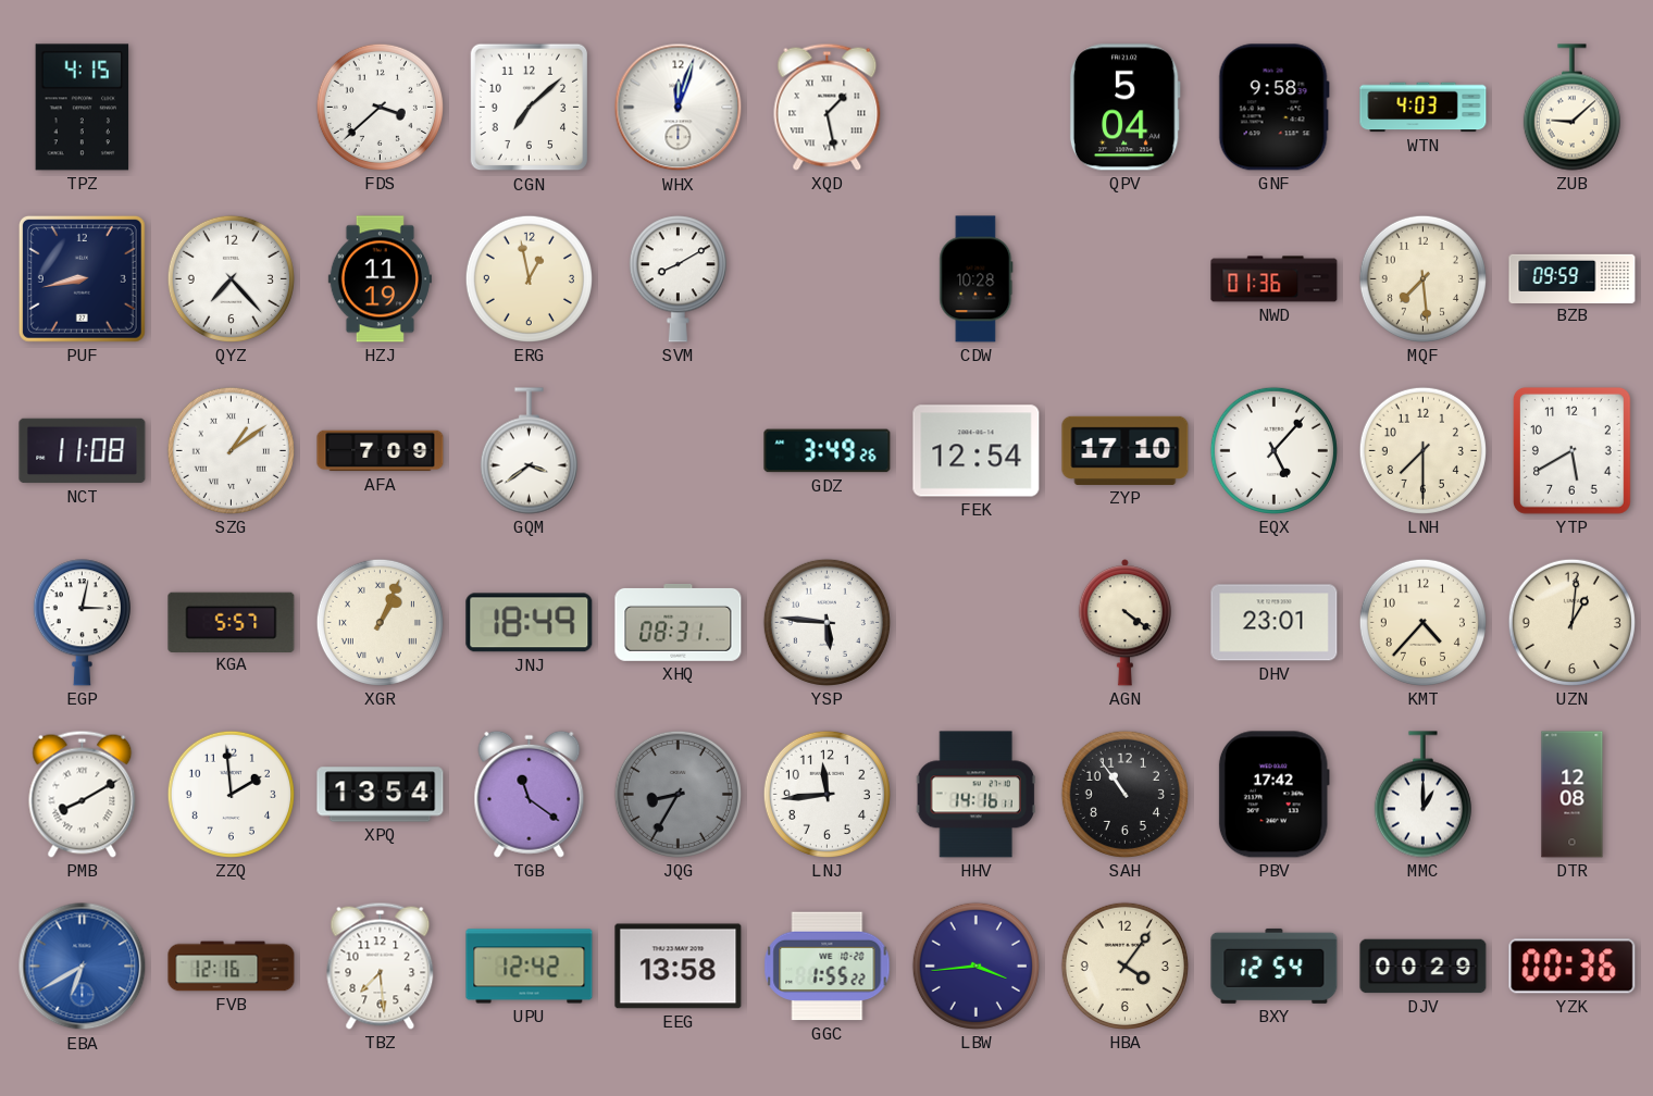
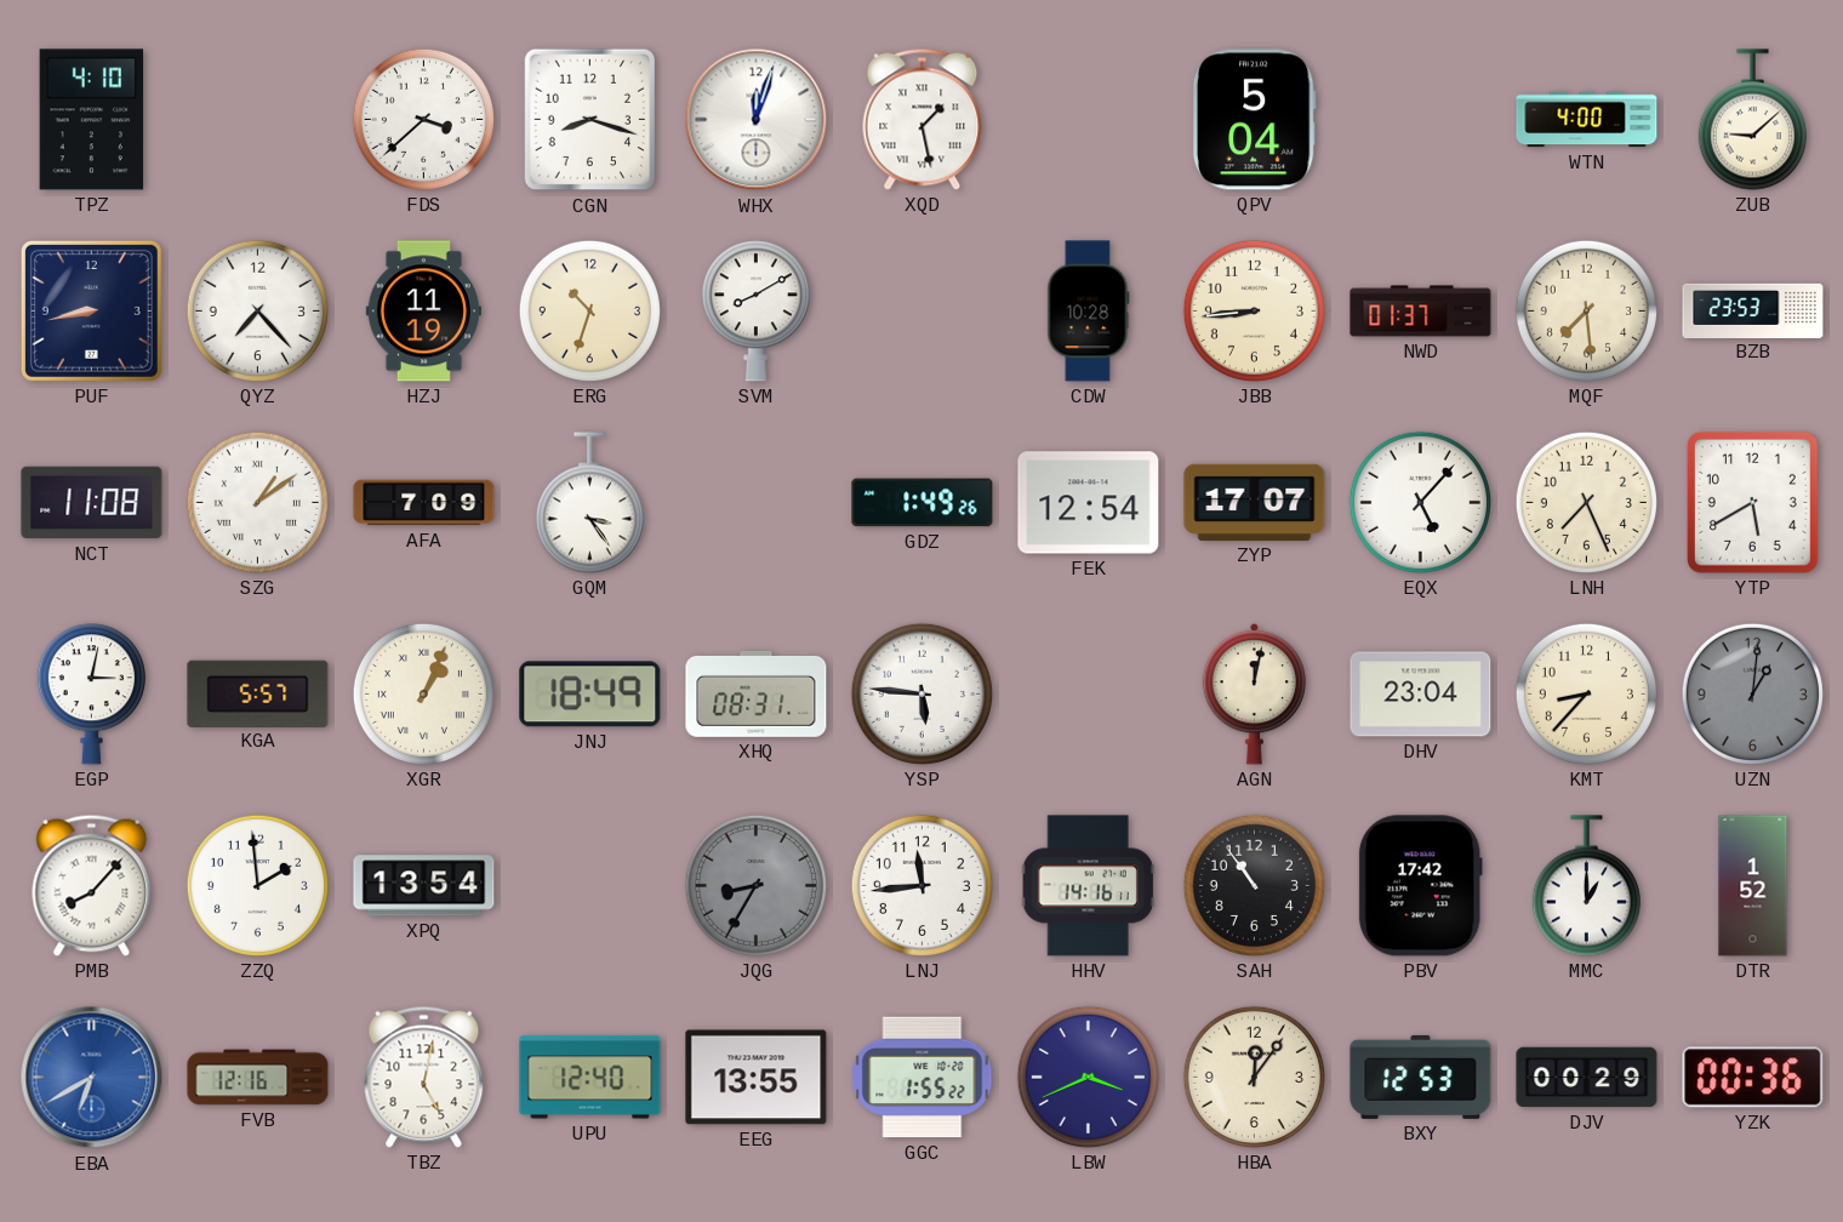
TPZ: 4:15 -> 4:10
CGN: 7:08 -> 8:18
GNF: 9:58 -> none
WTN: 4:03 -> 4:00
ERG: 12:58 -> 10:33
JBB: none -> 8:44
NWD: 01:36 -> 01:37
BZB: 09:59 -> 23:53
GQM: 3:39 -> 3:24
GDZ: 3:49 -> 1:49
ZYP: 17:10 -> 17:07
LNH: 7:30 -> 7:26
AGN: 4:21 -> 12:02
DHV: 23:01 -> 23:04
KMT: 4:37 -> 8:37
UZN dial: cream -> grey
PMB: 8:10 -> 8:07
TGB: 11:21 -> none
DTR: 12:08 -> 1:52
TBZ: 7:29 -> 5:02
UPU: 12:42 -> 12:40
EEG: 13:58 -> 13:55
LBW: 3:44 -> 3:41
HBA: 4:06 -> 12:06
BXY: 12:54 -> 12:53
